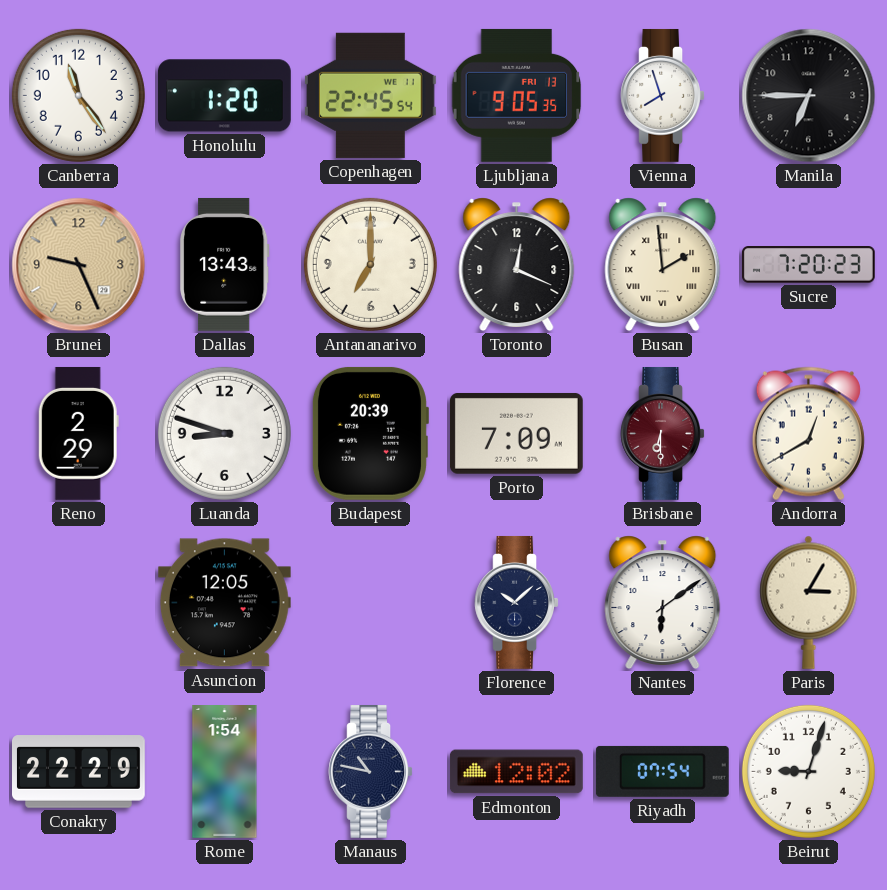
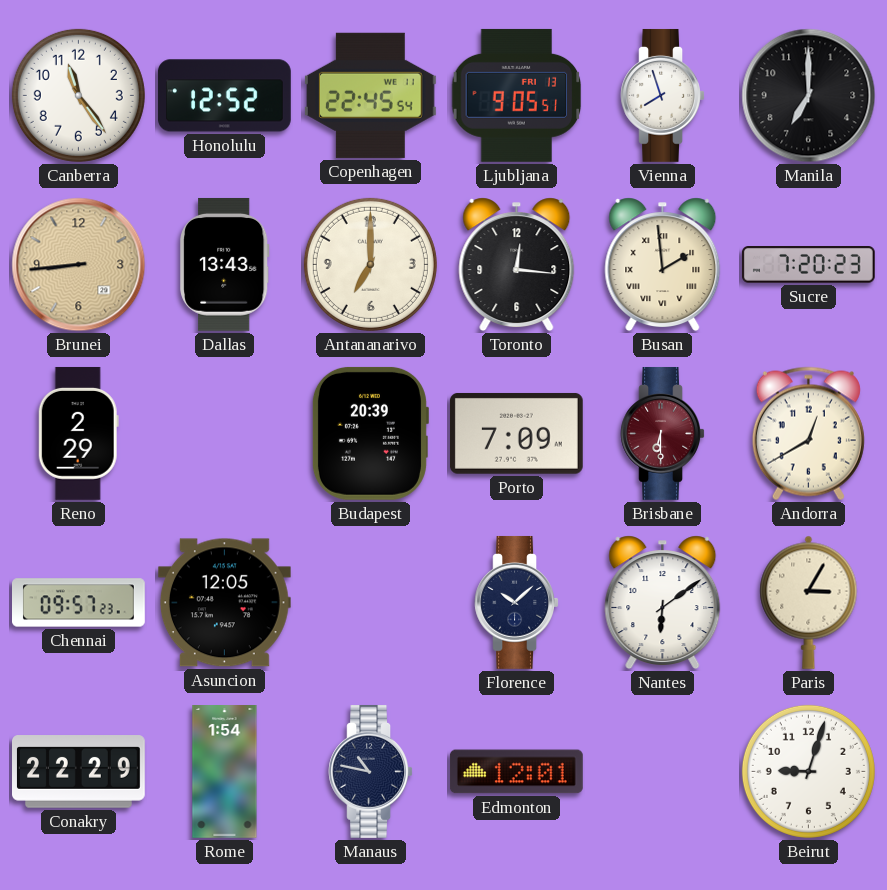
Honolulu: 1:20 -> 12:52
Ljubljana: 9:05:35 -> 9:05:51
Manila: 6:45 -> 7:00
Brunei: 9:26 -> 8:44
Toronto: 12:19 -> 12:16
Luanda: 8:48 -> none
Chennai: none -> 09:57
Edmonton: 12:02 -> 12:01
Riyadh: 07:54 -> none
